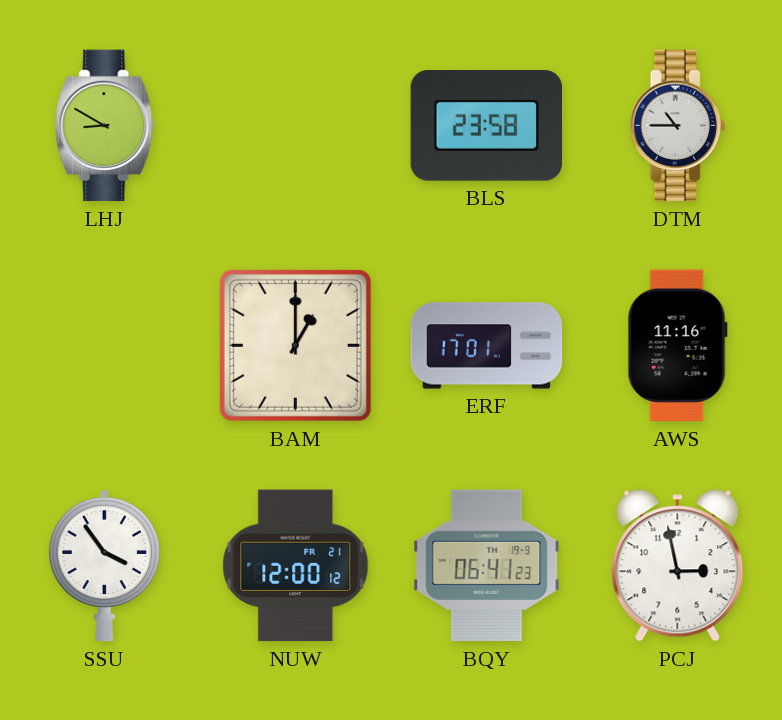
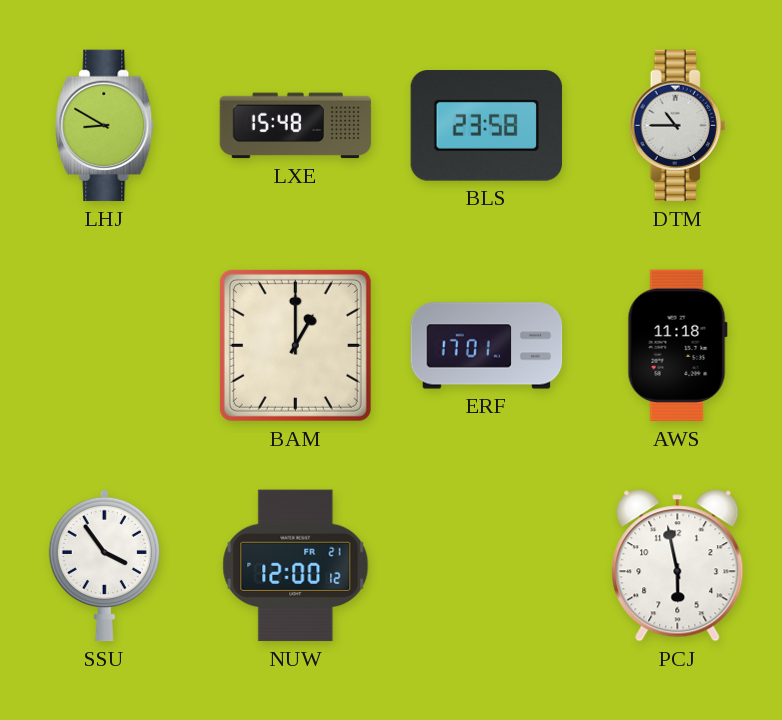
LXE: none -> 15:48
AWS: 11:16 -> 11:18
BQY: 06:41 -> none
PCJ: 2:58 -> 5:58
